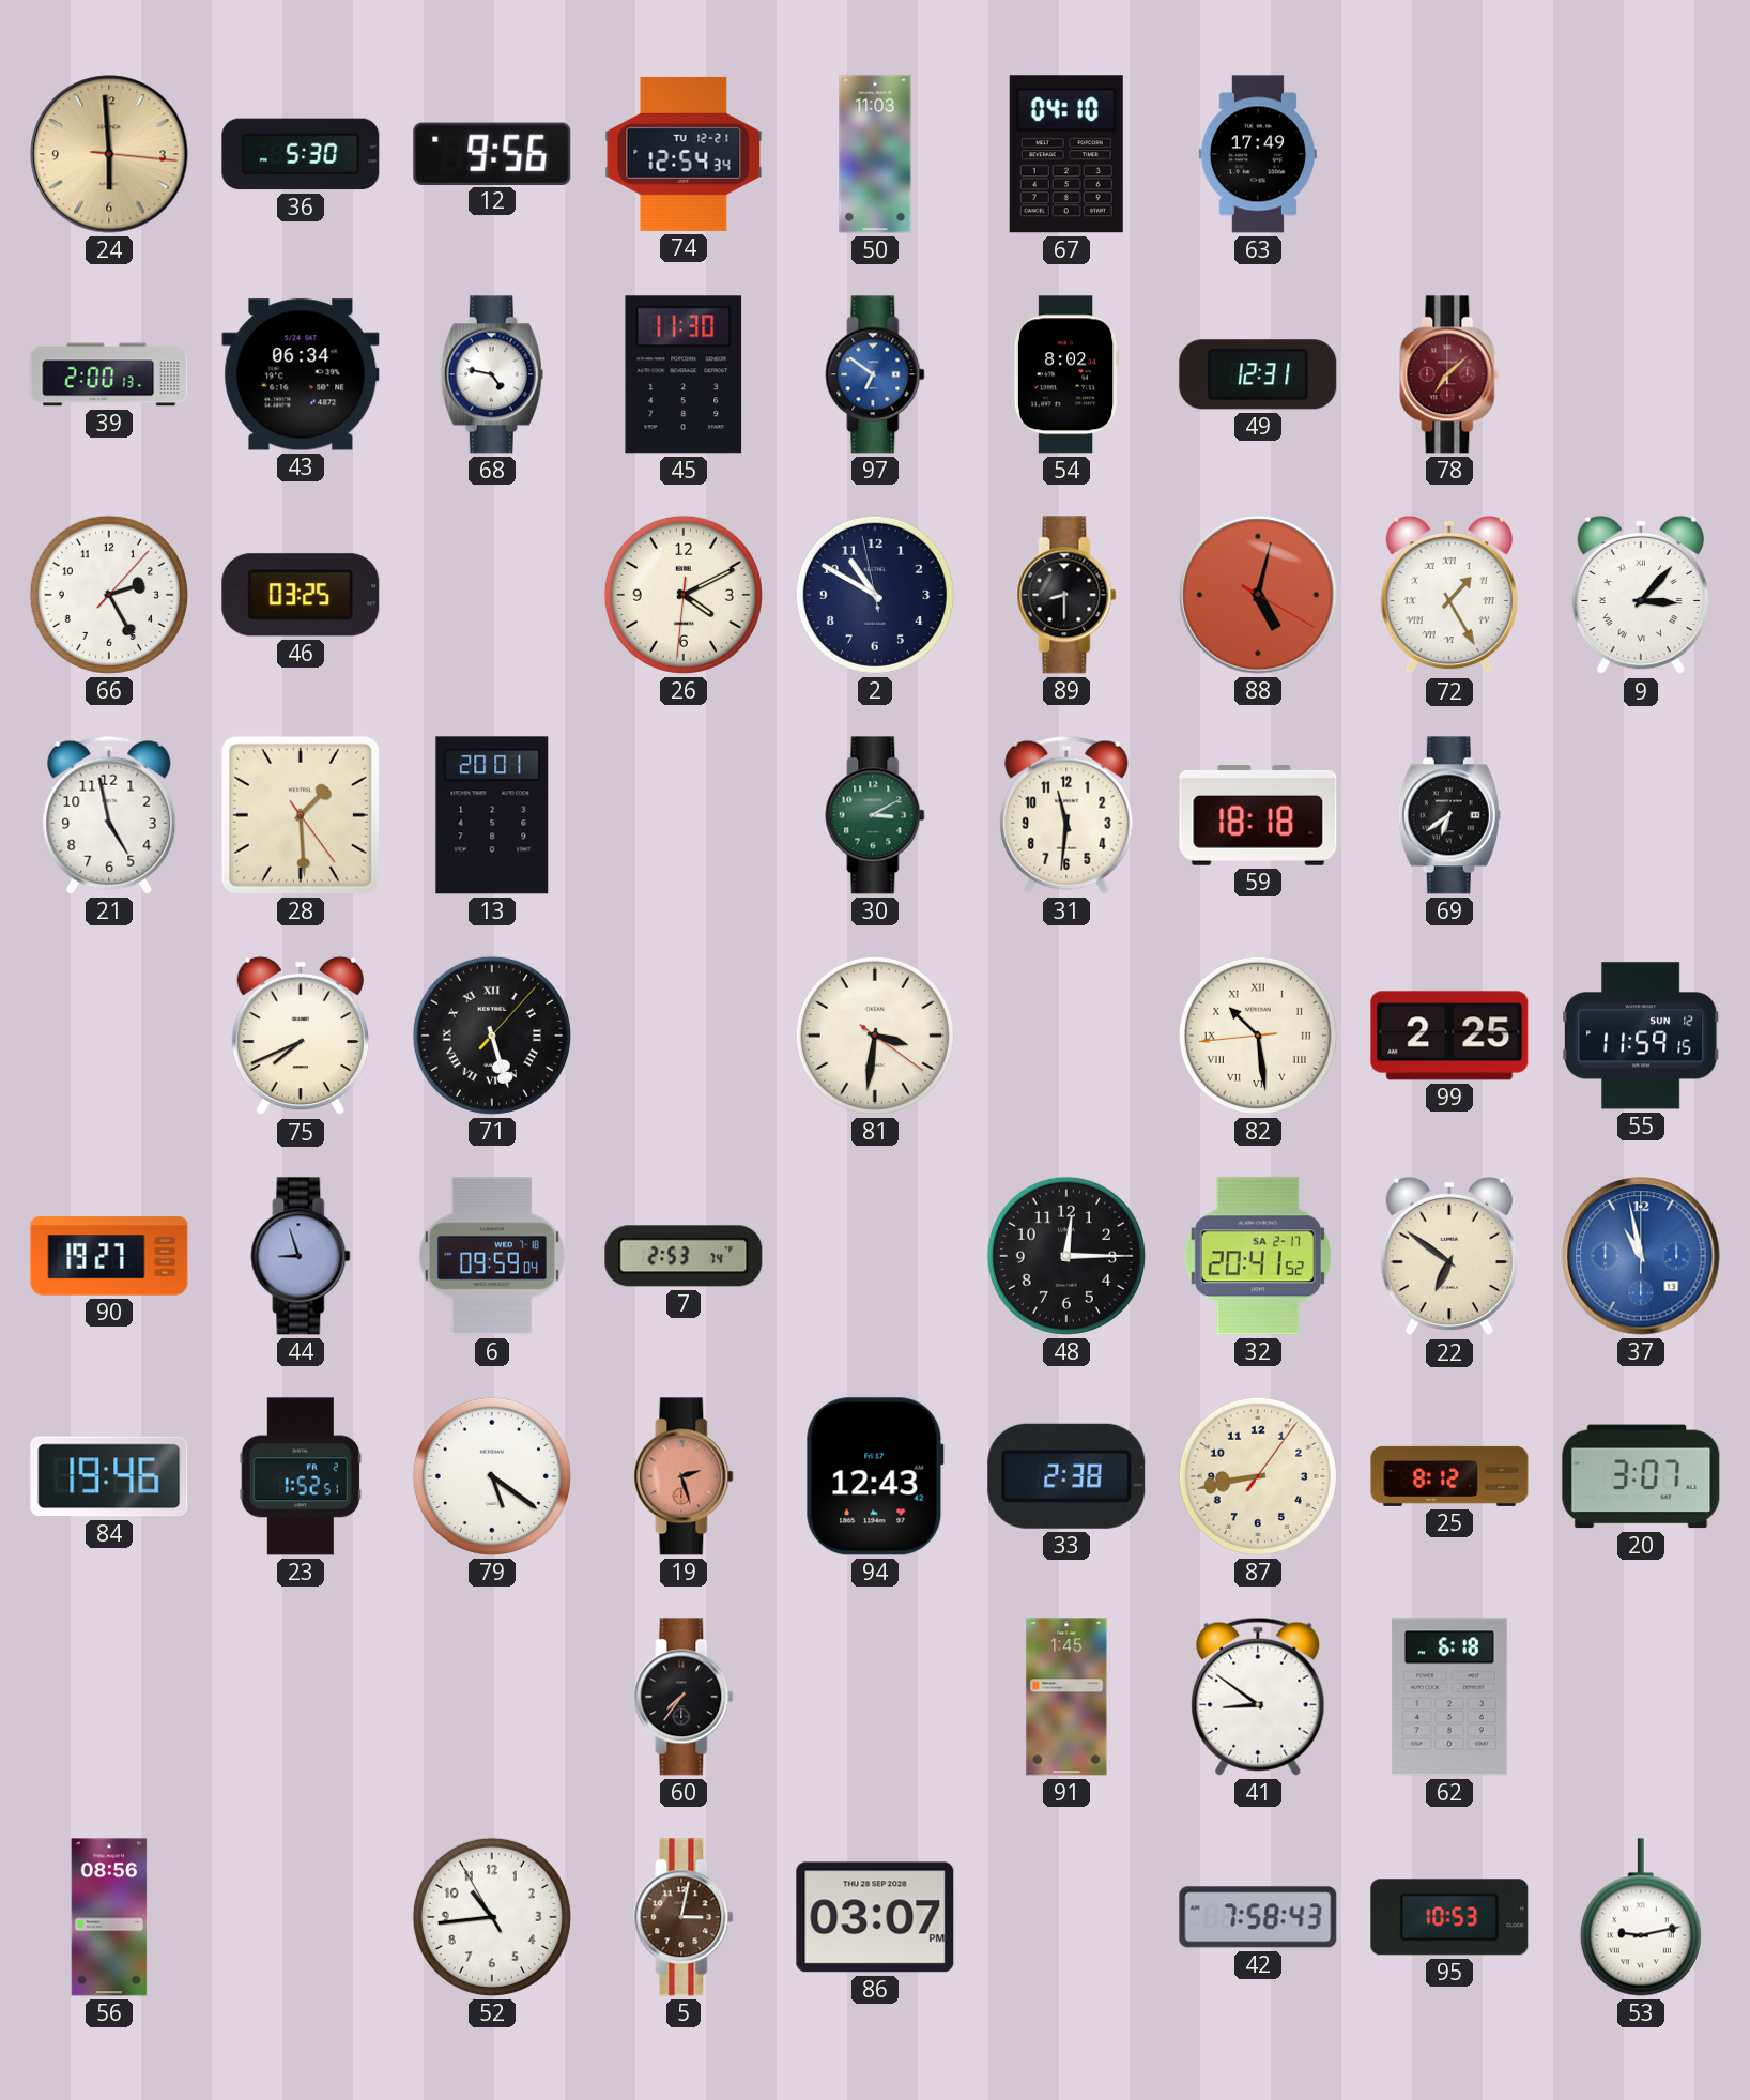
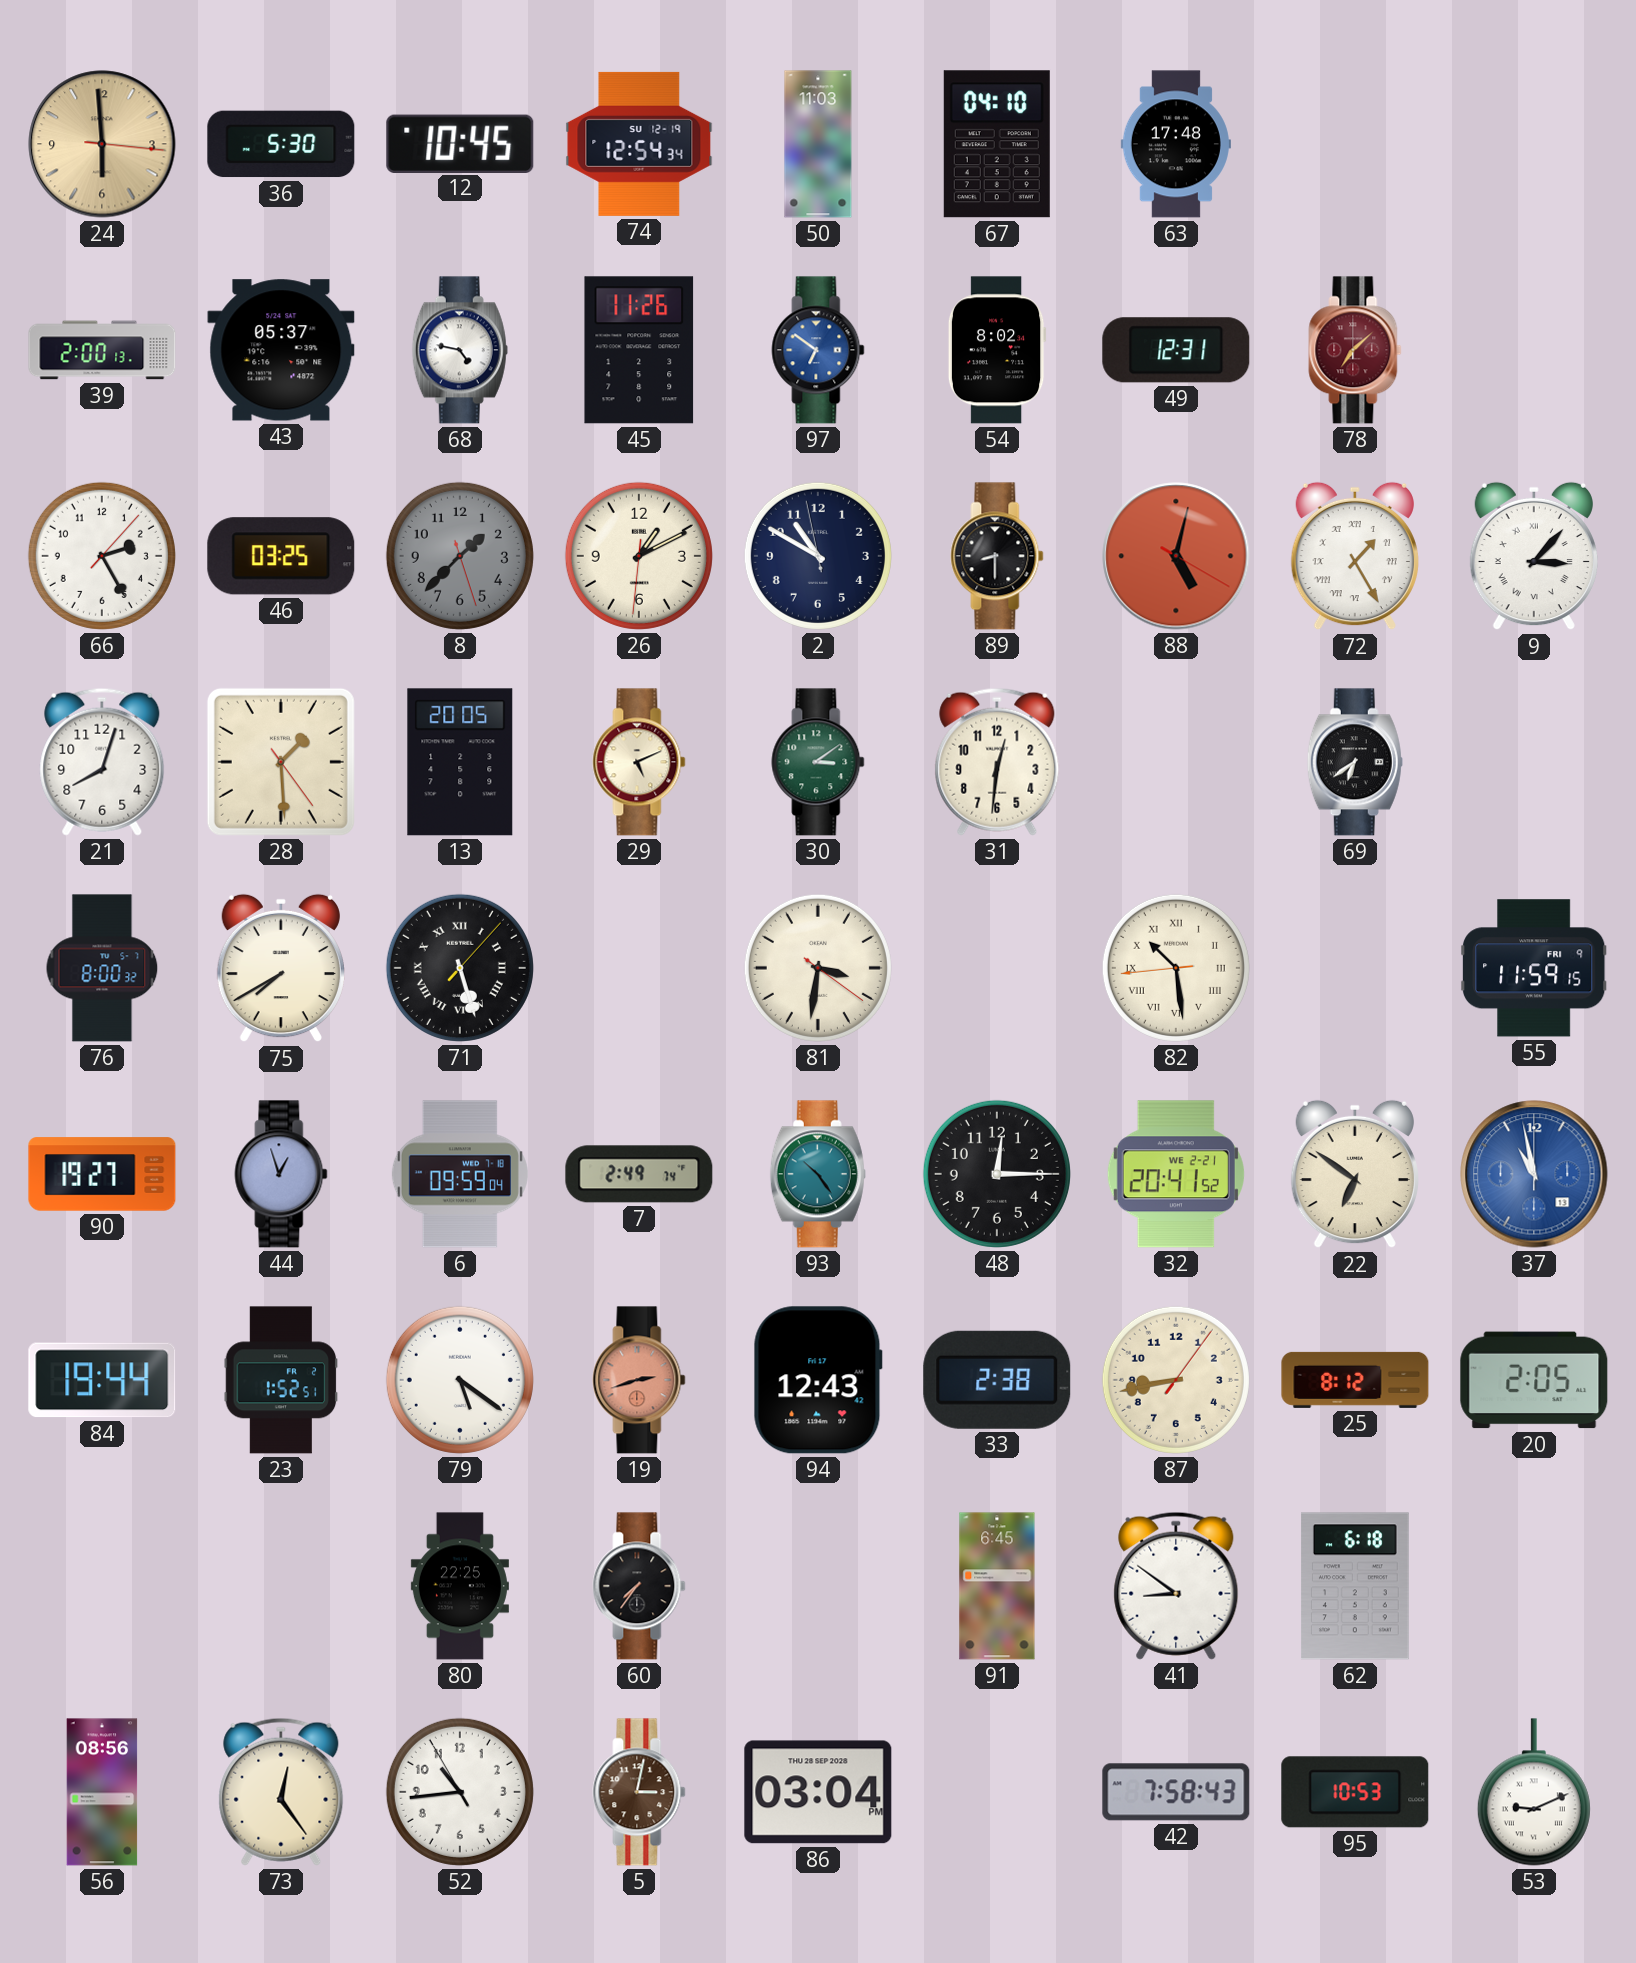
12: 9:56 -> 10:45
74 date: TU 12-21 -> SU 12-19
63: 17:49 -> 17:48
43: 06:34 -> 05:37
45: 11:30 -> 11:26
8: none -> 1:37
26: 4:10 -> 1:10
21: 4:58 -> 8:03
13: 20:01 -> 20:05
29: none -> 5:11
30: 3:10 -> 3:09
31: 11:31 -> 12:31
59: 18:18 -> none
76: none -> 8:00
75: 7:41 -> 7:40
99: 2:25 -> none
55 date: SUN 12 -> FRI 9
44: 8:57 -> 12:57
7: 2:53 -> 2:49
93: none -> 10:24
32 date: SA 2-17 -> WE 2-21
84: 19:46 -> 19:44
19: 2:27 -> 2:42
20: 3:07 -> 2:05
80: none -> 22:25
91: 1:45 -> 6:45
73: none -> 12:24
86: 03:07 -> 03:04
53: 9:13 -> 9:11
